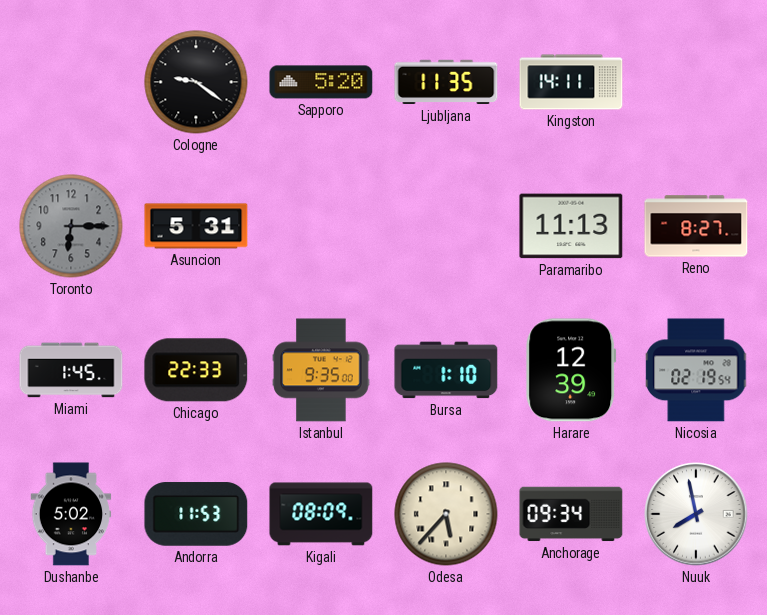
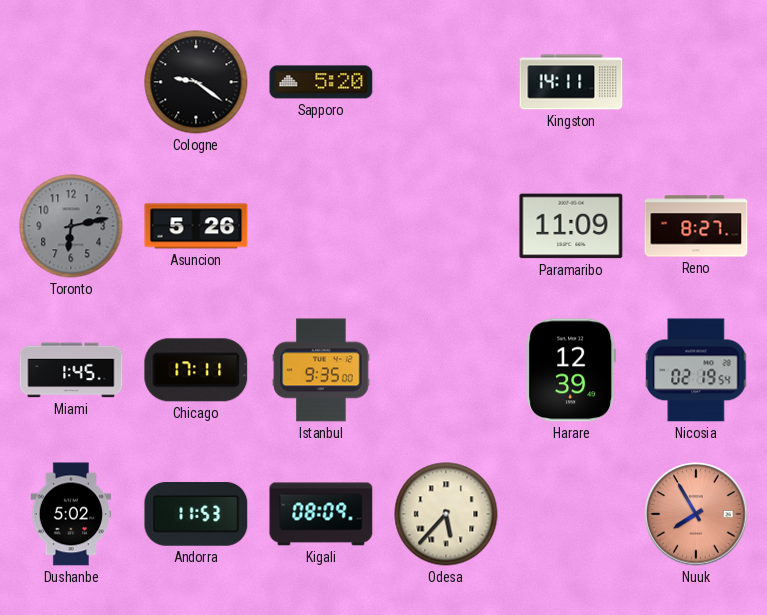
Ljubljana: 11:35 -> none
Toronto: 6:15 -> 6:13
Asuncion: 5:31 -> 5:26
Paramaribo: 11:13 -> 11:09
Chicago: 22:33 -> 17:11
Bursa: 1:10 -> none
Anchorage: 09:34 -> none
Nuuk: 7:58 -> 7:55
Nuuk dial: white -> salmon
